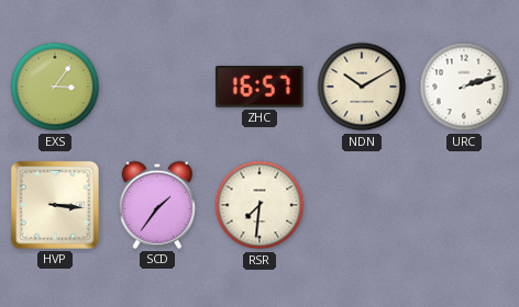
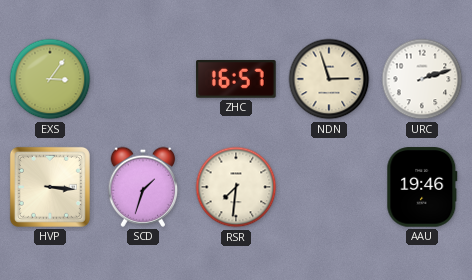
NDN: 10:10 -> 2:57
SCD: 1:36 -> 1:33
AAU: none -> 19:46
